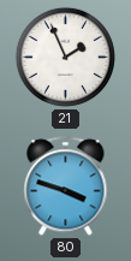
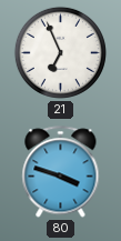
21: 1:56 -> 6:56
